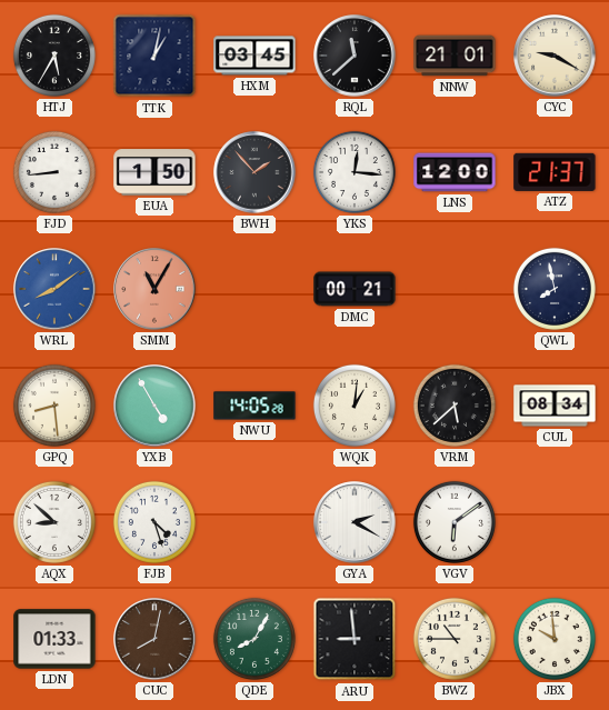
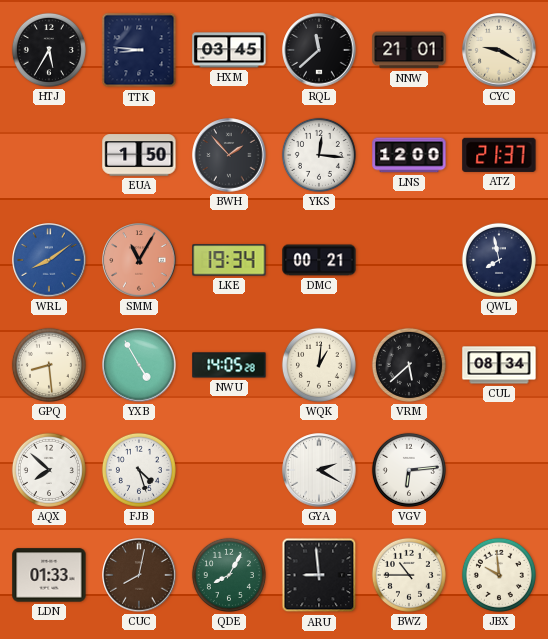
TTK: 1:02 -> 8:46
FJD: 8:44 -> none
LKE: none -> 19:34
AQX: 8:52 -> 7:52
VGV: 6:09 -> 6:14
